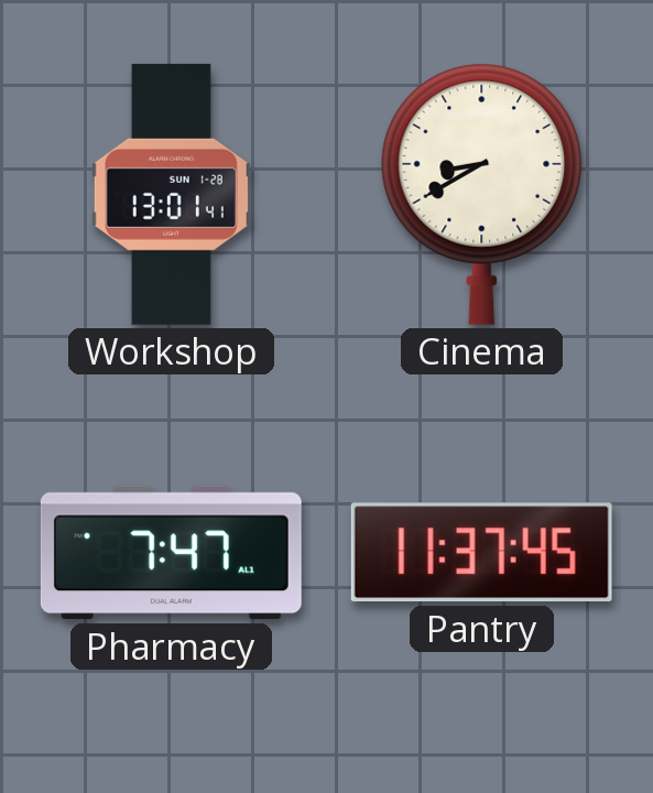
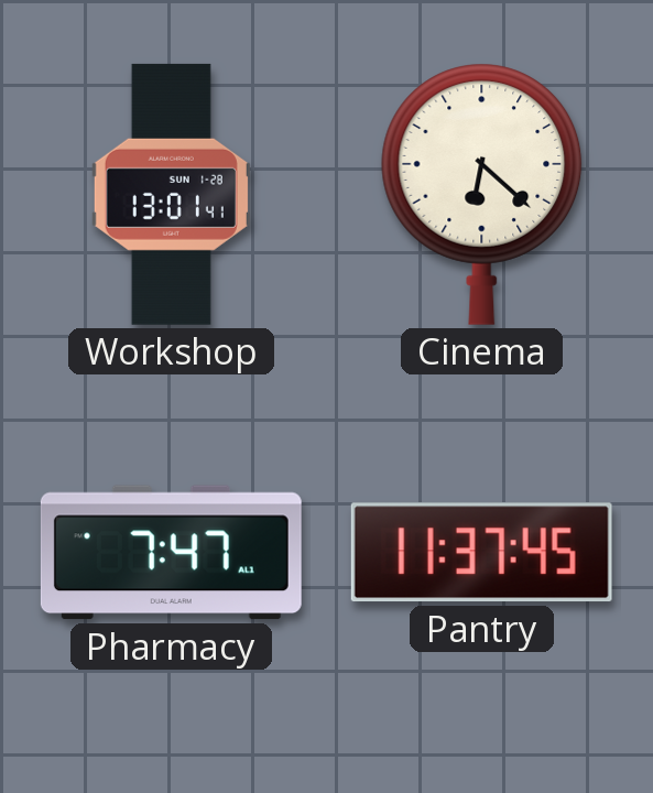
Cinema: 8:40 -> 6:22
